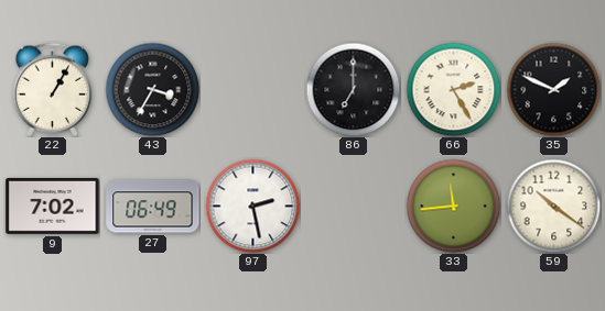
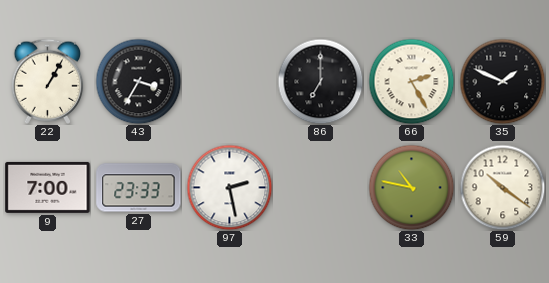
9: 7:02 -> 7:00
27: 06:49 -> 23:33
33: 11:44 -> 10:47
